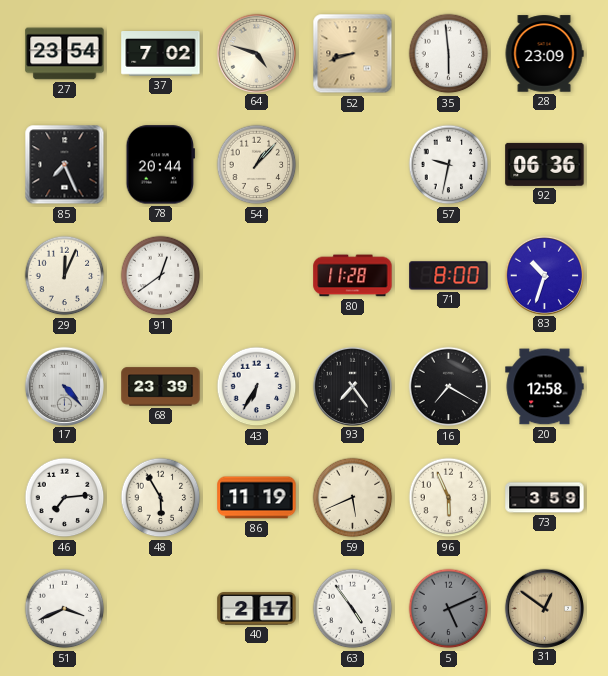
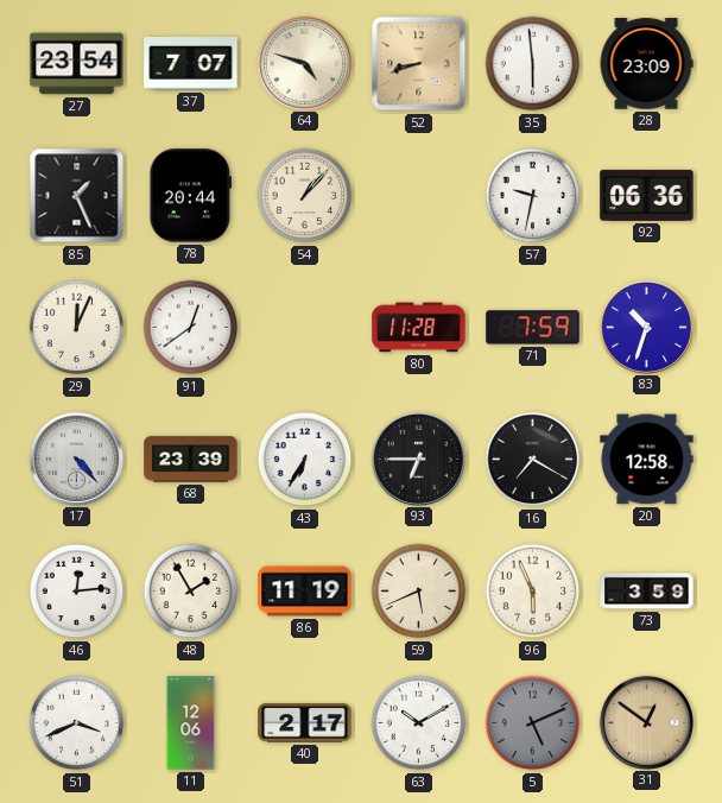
37: 7:02 -> 7:07
85: 7:26 -> 1:26
71: 8:00 -> 7:59
93: 7:24 -> 6:45
46: 7:14 -> 12:14
48: 5:55 -> 1:55
11: none -> 12:06
63: 4:54 -> 10:10
